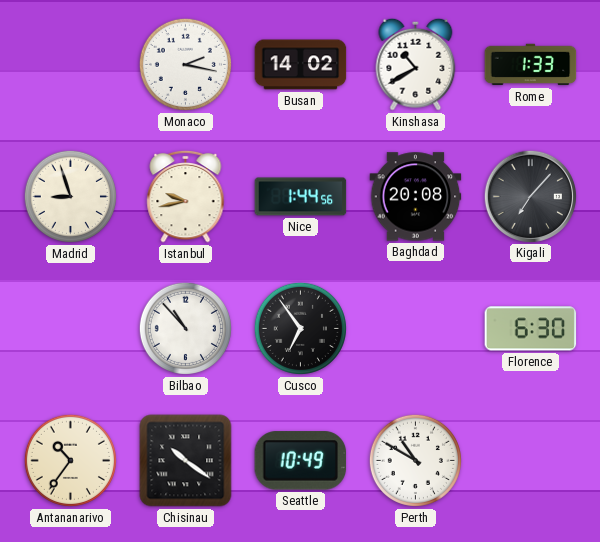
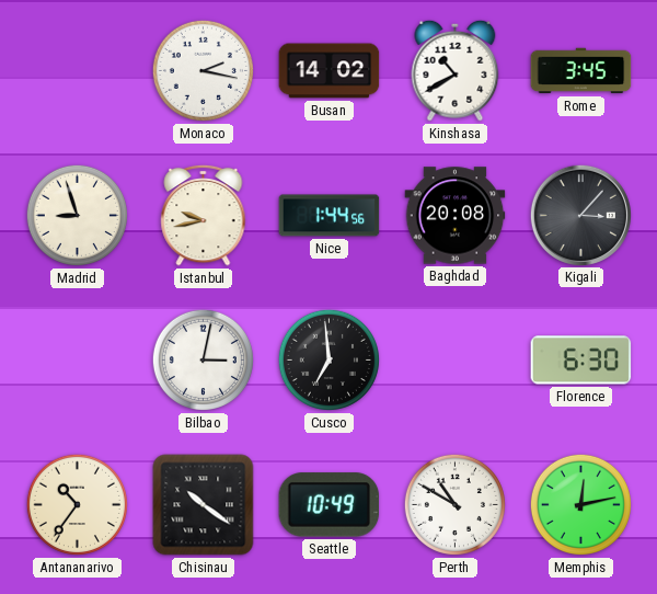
Rome: 1:33 -> 3:45
Kigali: 7:07 -> 3:07
Bilbao: 10:53 -> 3:02
Cusco: 6:54 -> 6:59
Memphis: none -> 12:13
